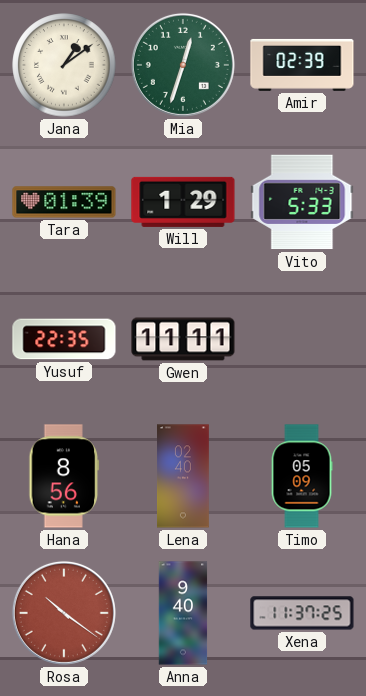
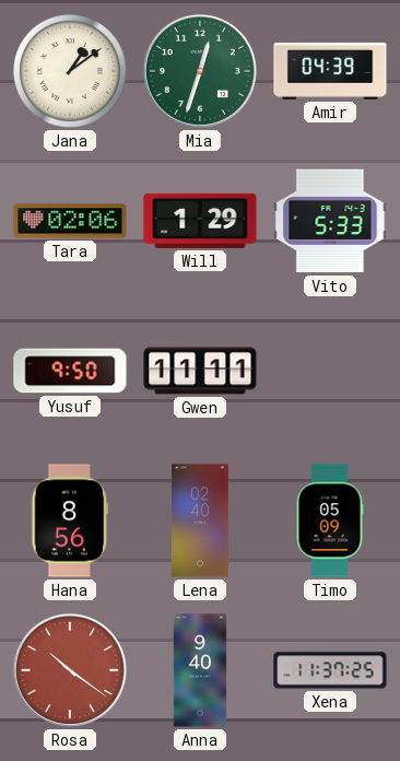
Amir: 02:39 -> 04:39
Tara: 01:39 -> 02:06
Yusuf: 22:35 -> 9:50
